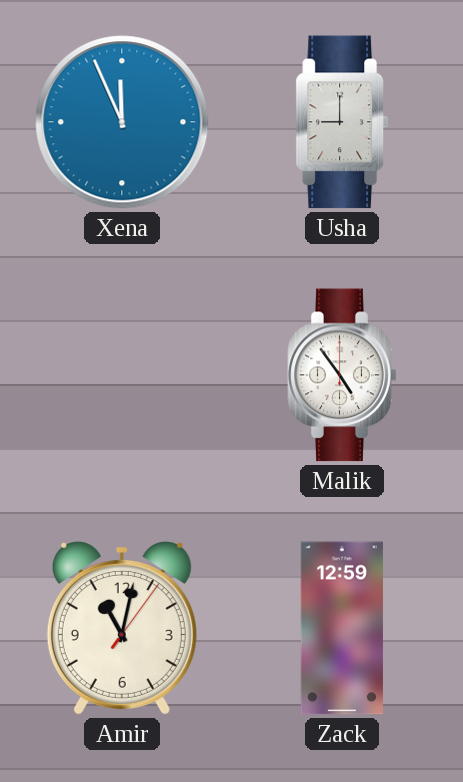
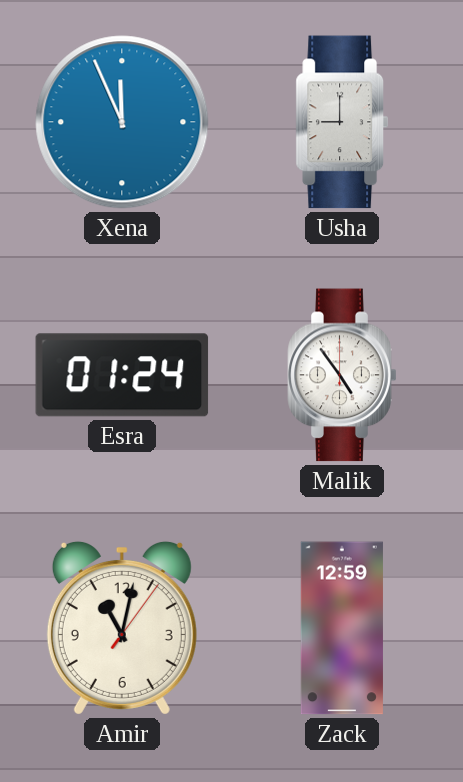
Esra: none -> 01:24
